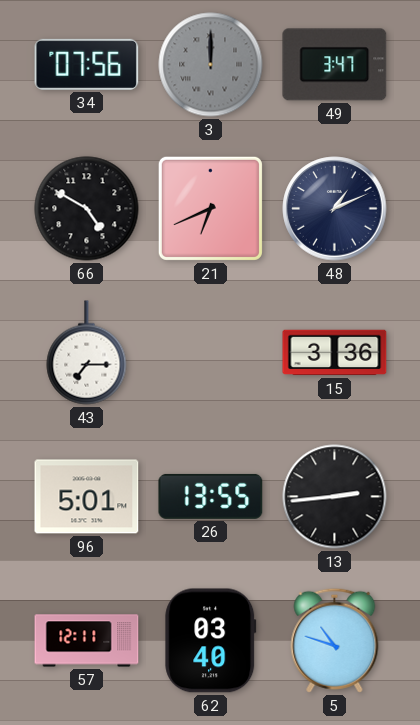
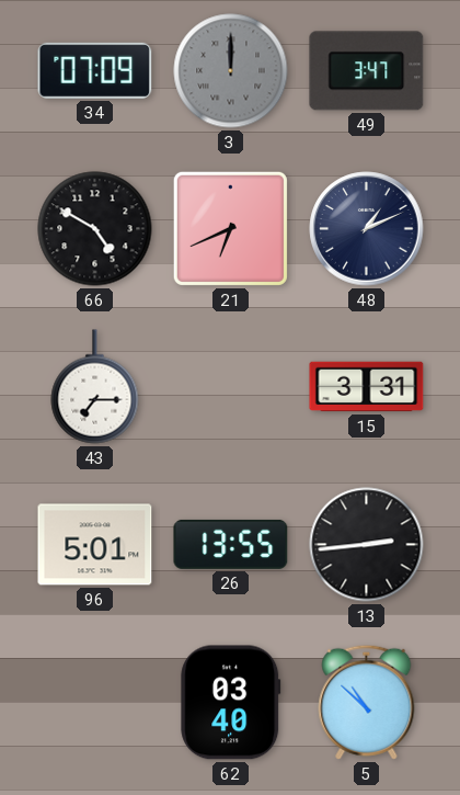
34: 07:56 -> 07:09
15: 3:36 -> 3:31
57: 12:11 -> none
5: 10:48 -> 10:52
